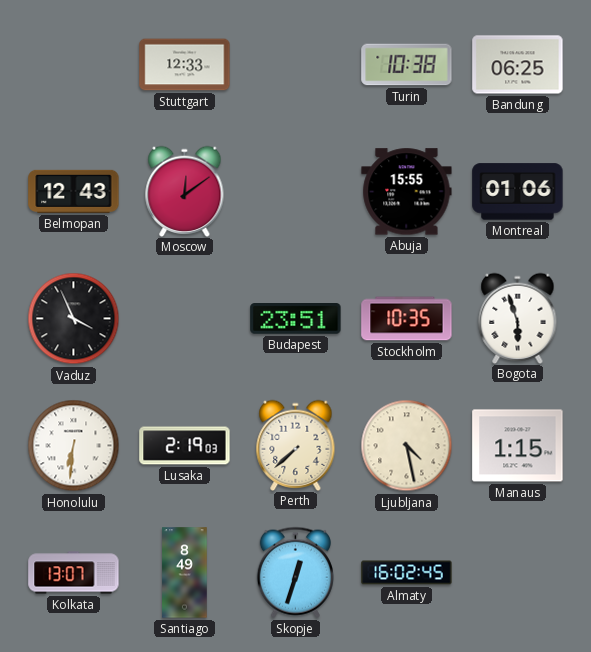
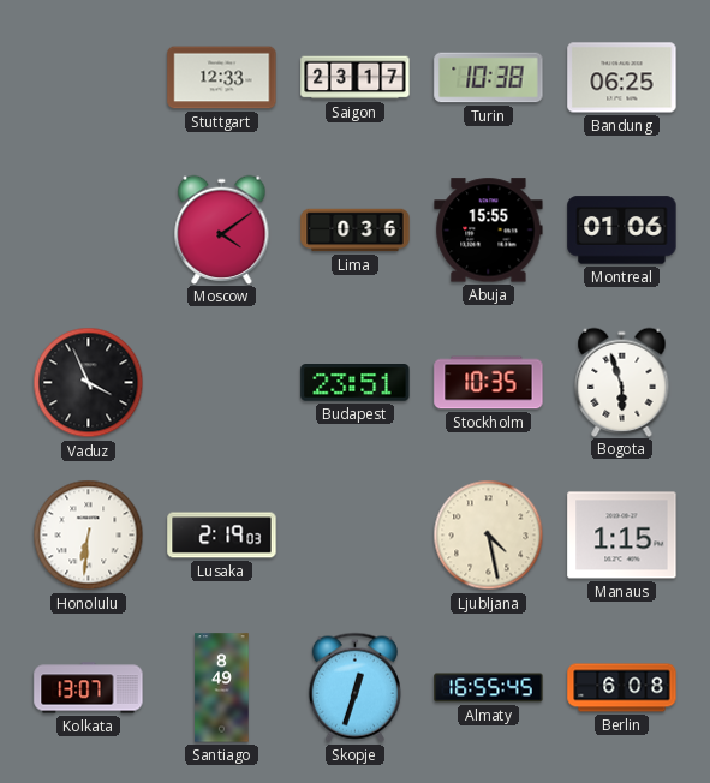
Saigon: none -> 23:17
Belmopan: 12:43 -> none
Moscow: 12:09 -> 4:09
Lima: none -> 0:36
Perth: 7:38 -> none
Almaty: 16:02 -> 16:55
Berlin: none -> 6:08
